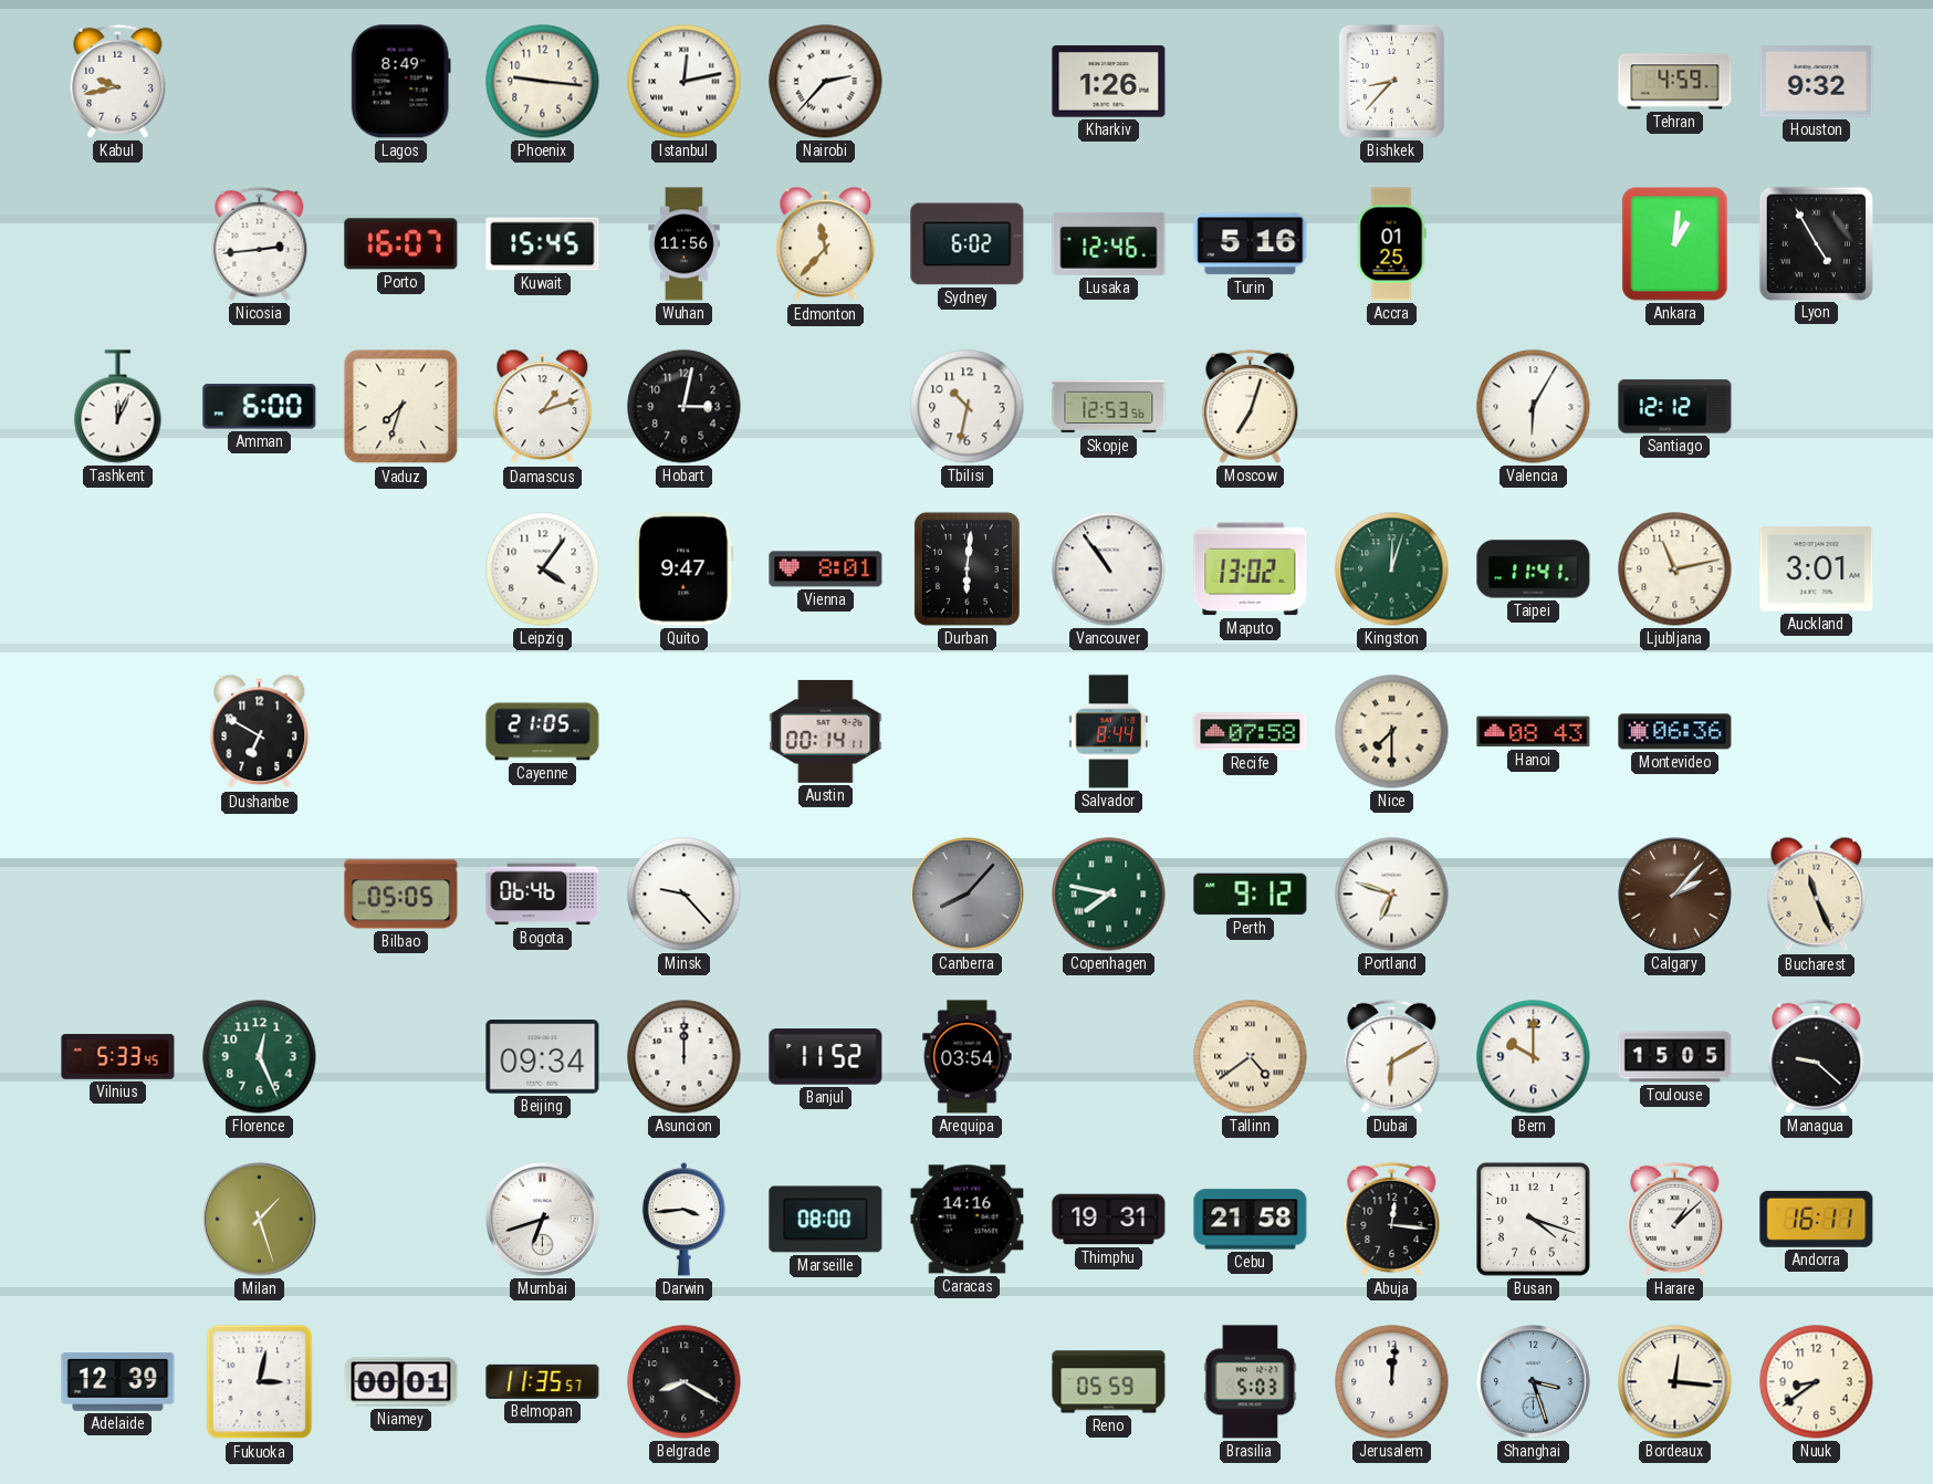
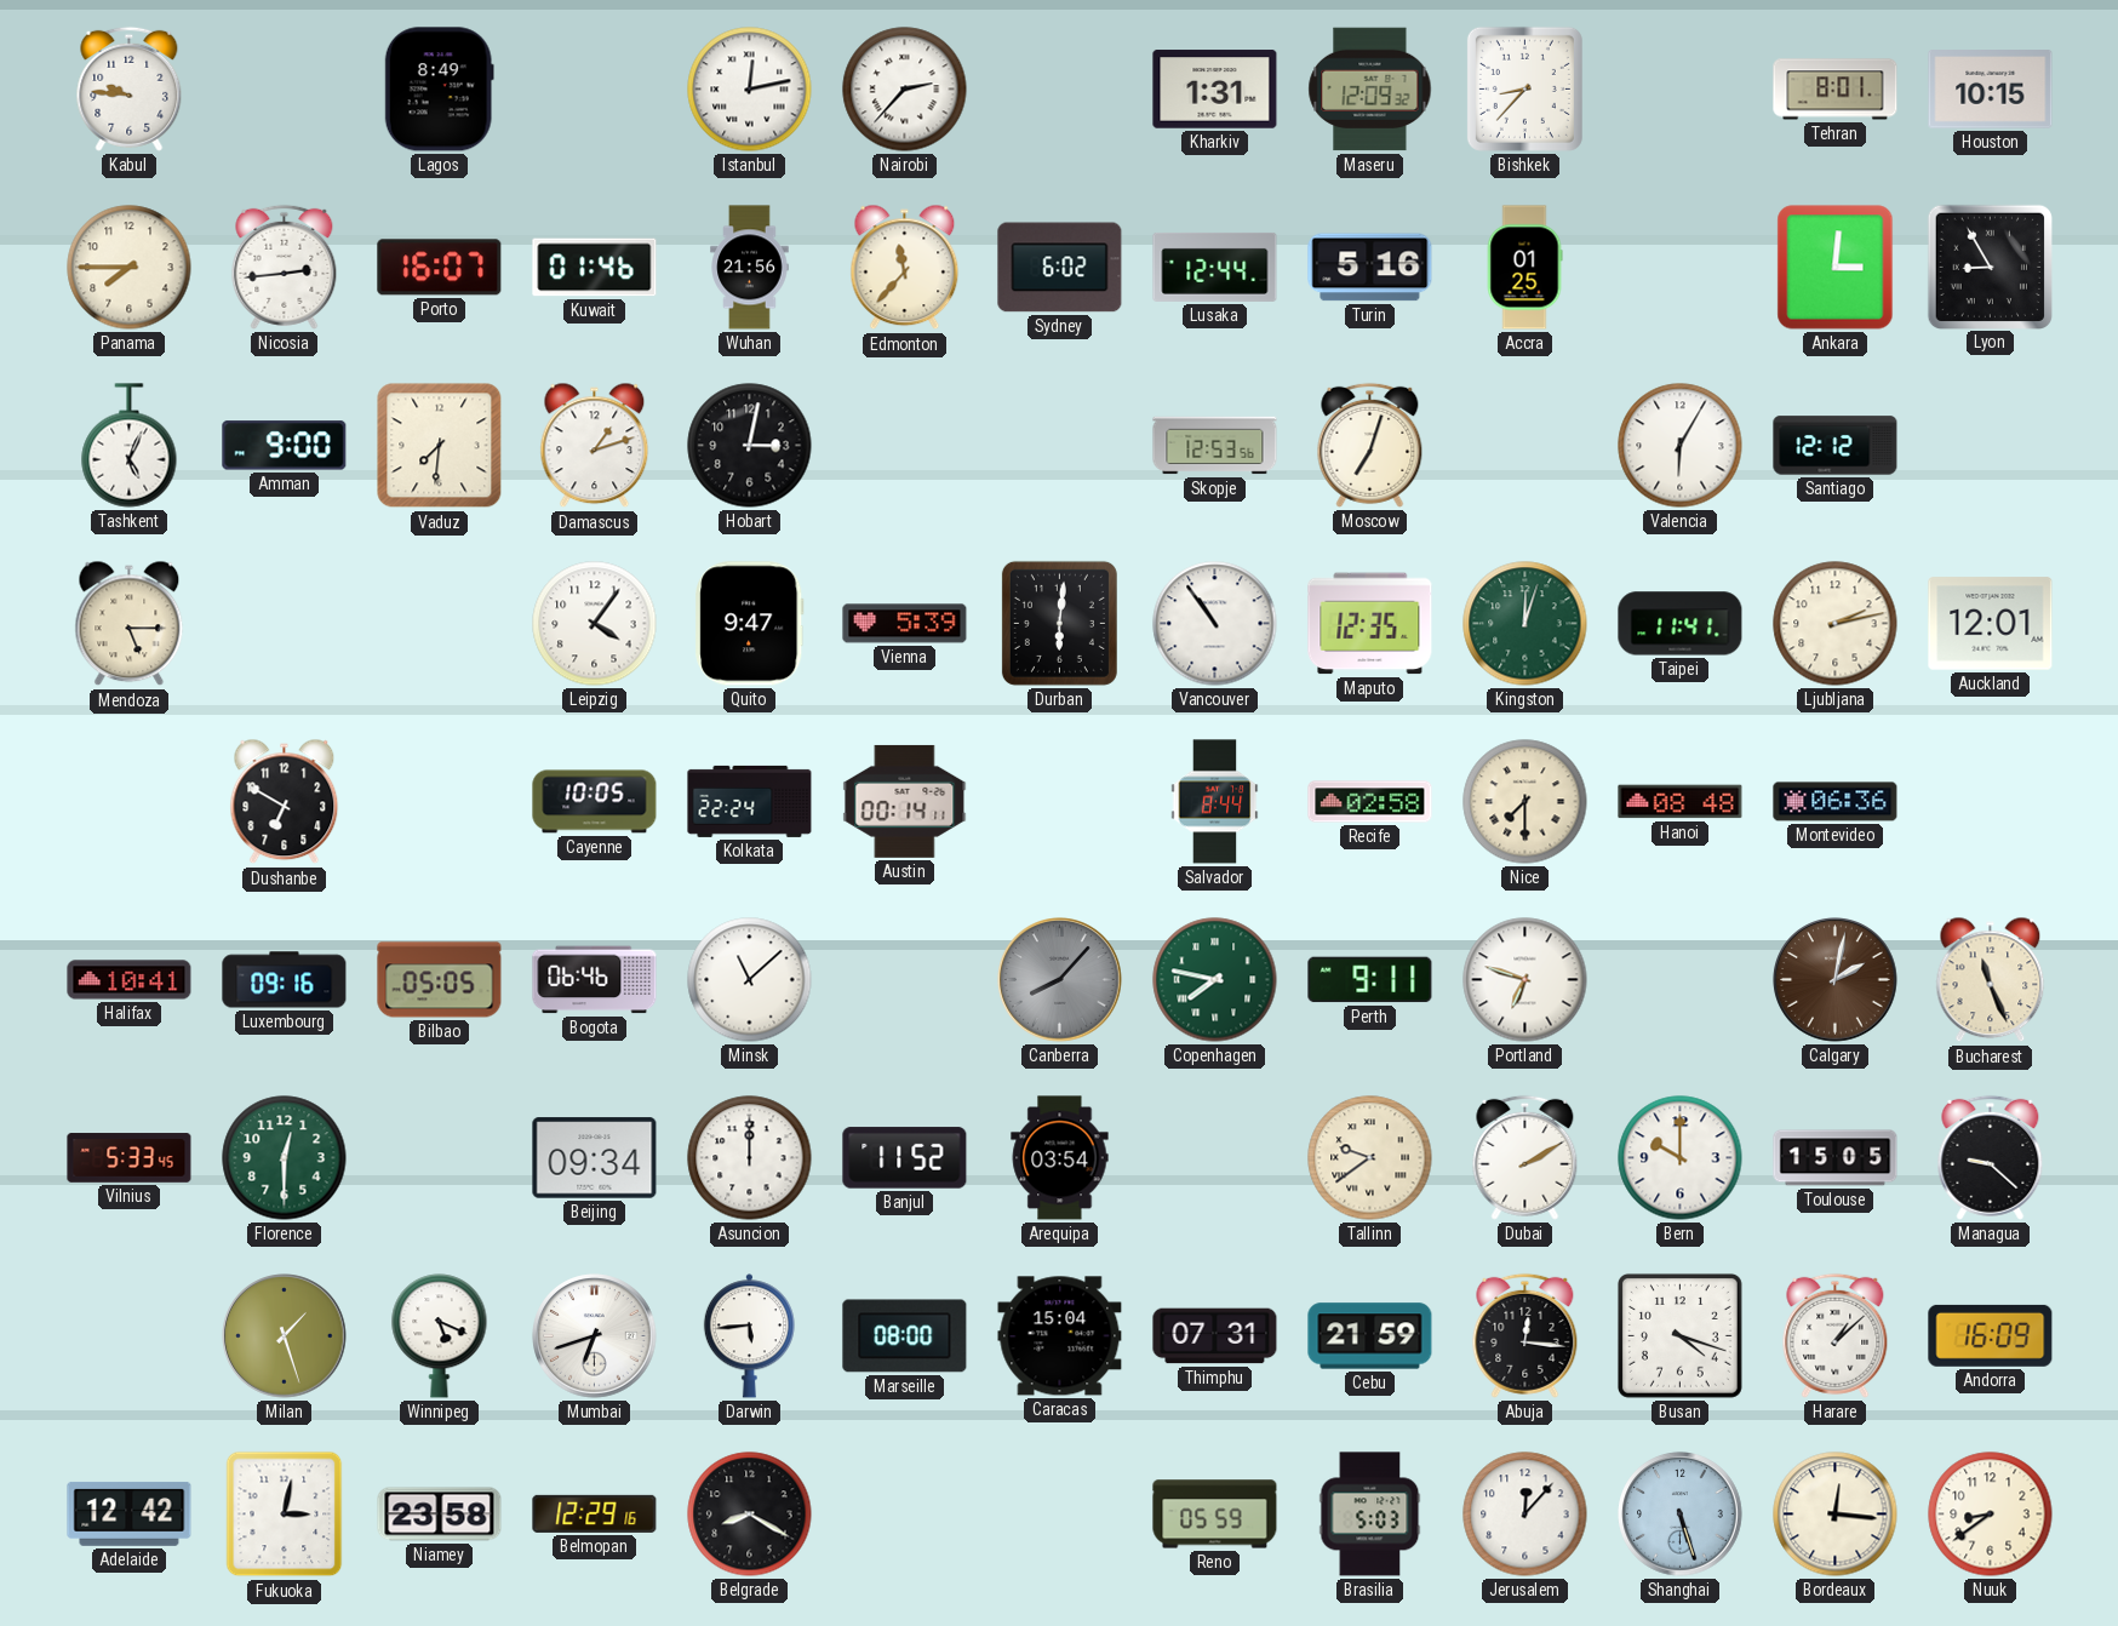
Kabul: 9:43 -> 9:46
Phoenix: 9:16 -> none
Kharkiv: 1:26 -> 1:31
Maseru: none -> 12:09
Tehran: 4:59 -> 8:01
Houston: 9:32 -> 10:15
Panama: none -> 7:45
Kuwait: 15:45 -> 01:46
Wuhan: 11:56 -> 21:56
Lusaka: 12:46 -> 12:44
Ankara: 1:01 -> 3:01
Lyon: 4:55 -> 8:55
Tashkent: 12:04 -> 5:04
Amman: 6:00 -> 9:00
Vaduz: 7:33 -> 7:31
Tbilisi: 10:32 -> none
Mendoza: none -> 5:15
Vienna: 8:01 -> 5:39
Maputo: 13:02 -> 12:35
Ljubljana: 11:13 -> 2:13
Auckland: 3:01 -> 12:01
Cayenne: 21:05 -> 10:05
Kolkata: none -> 22:24
Recife: 07:58 -> 02:58
Hanoi: 08:43 -> 08:48
Halifax: none -> 10:41
Luxembourg: none -> 09:16
Minsk: 9:23 -> 11:08
Perth: 9:12 -> 9:11
Calgary: 2:07 -> 2:02
Florence: 12:26 -> 12:30
Tallinn: 4:39 -> 9:39
Dubai: 6:10 -> 2:10
Winnipeg: none -> 5:19
Darwin: 3:44 -> 5:44
Caracas: 14:16 -> 15:04
Thimphu: 19:31 -> 07:31
Cebu: 21:58 -> 21:59
Andorra: 16:11 -> 16:09
Adelaide: 12:39 -> 12:42
Niamey: 00:01 -> 23:58
Belmopan: 11:35 -> 12:29
Jerusalem: 12:01 -> 12:07
Shanghai: 3:27 -> 5:27
